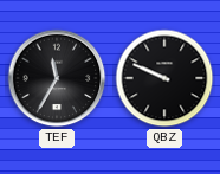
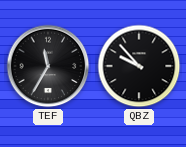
QBZ: 9:49 -> 9:53
